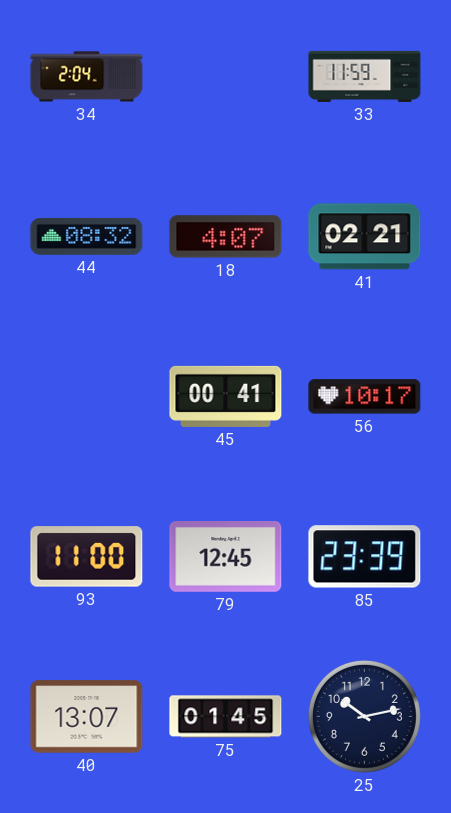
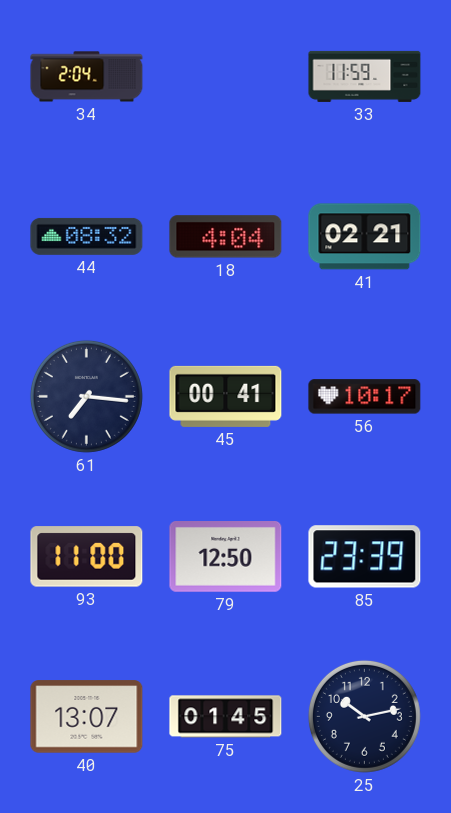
18: 4:07 -> 4:04
61: none -> 7:16
79: 12:45 -> 12:50
